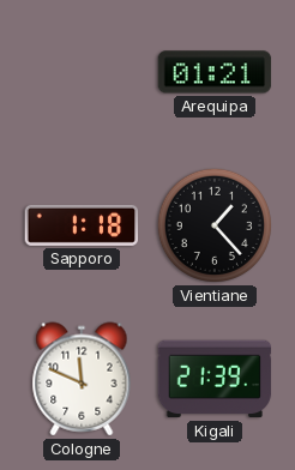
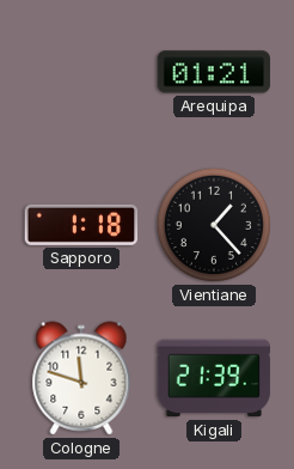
Cologne: 11:49 -> 11:48
